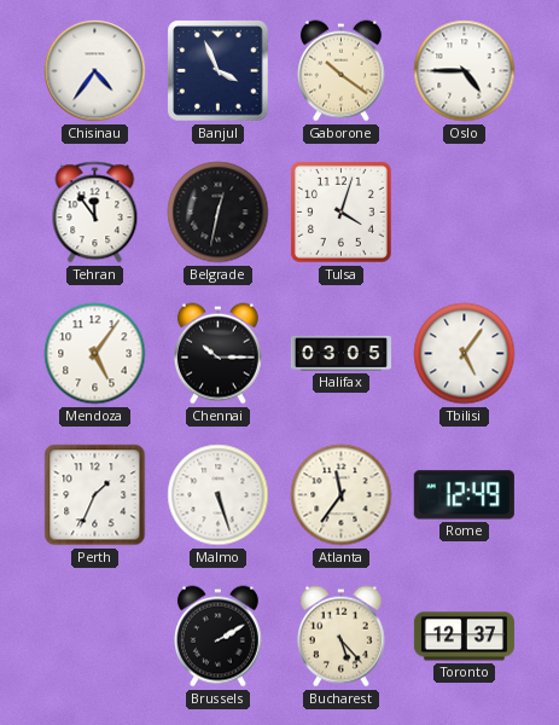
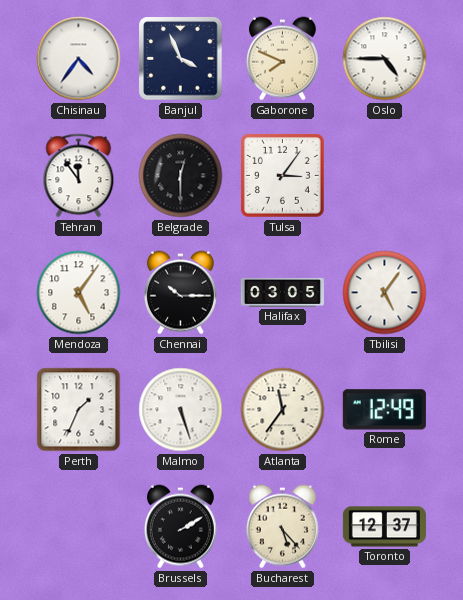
Gaborone: 10:21 -> 7:49
Belgrade: 12:32 -> 12:30
Tulsa: 4:03 -> 3:06
